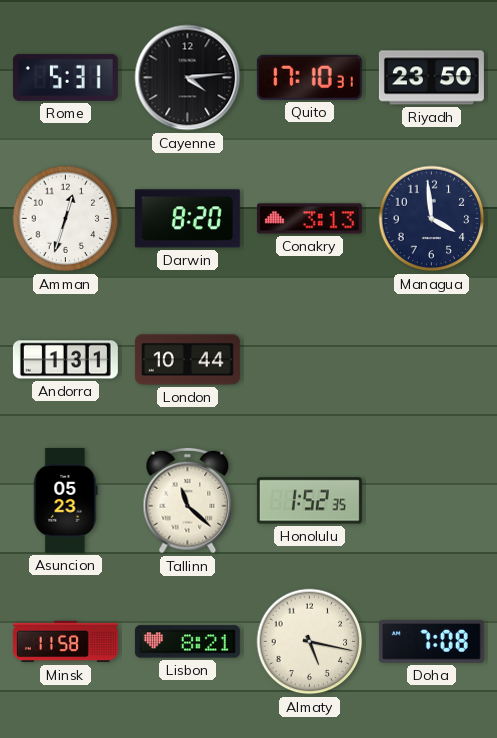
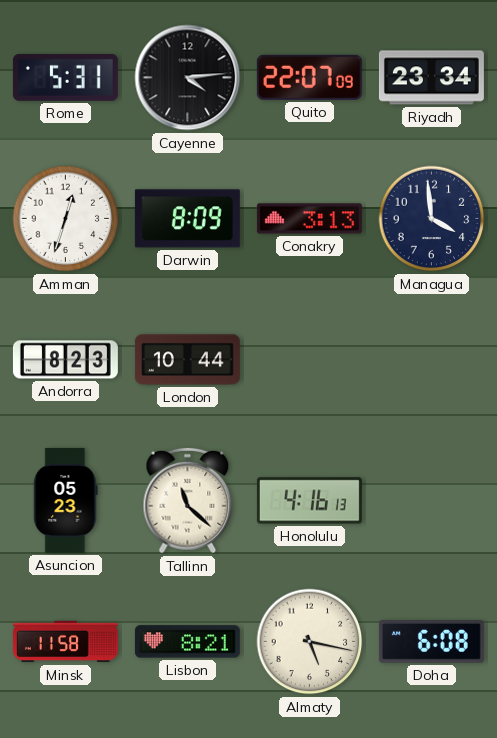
Quito: 17:10 -> 22:07
Riyadh: 23:50 -> 23:34
Darwin: 8:20 -> 8:09
Andorra: 1:31 -> 8:23
Honolulu: 1:52 -> 4:16
Doha: 7:08 -> 6:08
